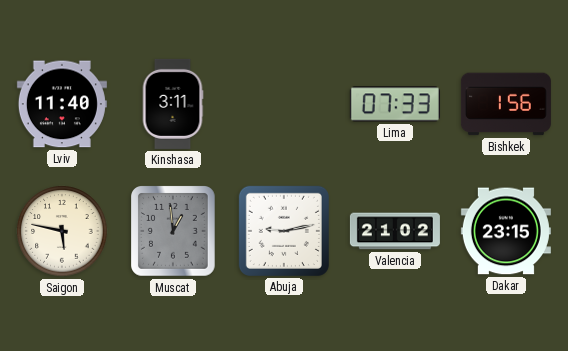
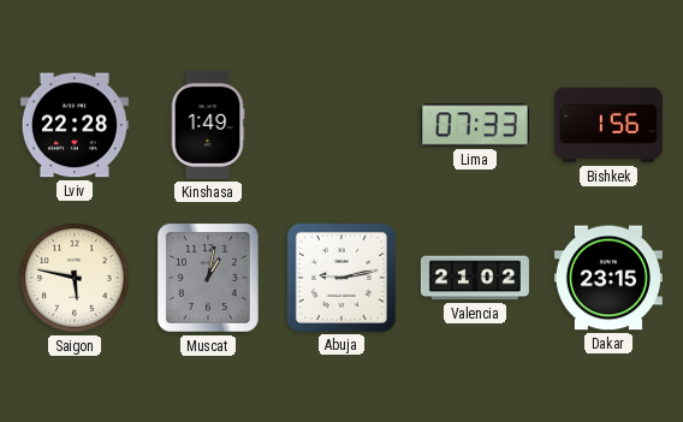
Lviv: 11:40 -> 22:28
Kinshasa: 3:11 -> 1:49
Muscat: 12:59 -> 1:02
